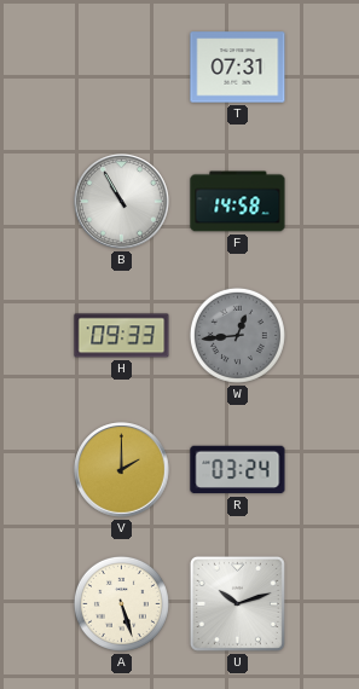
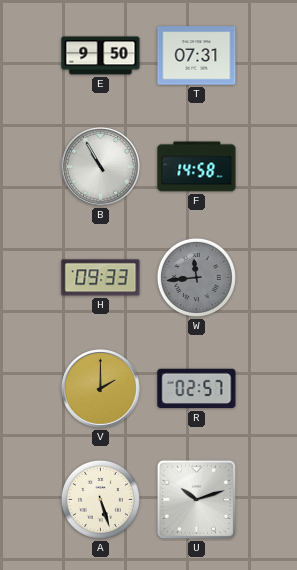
E: none -> 9:50
W: 12:44 -> 11:44
R: 03:24 -> 02:57
